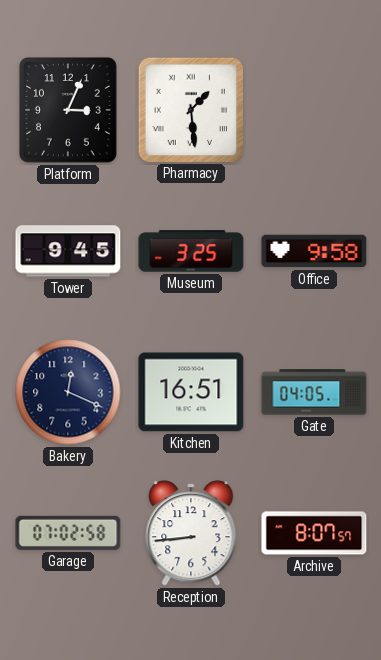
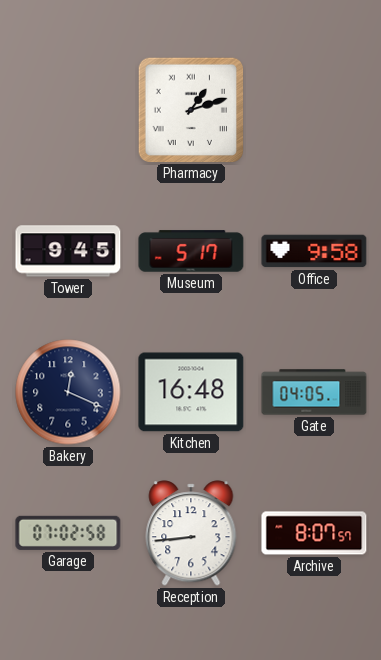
Platform: 3:04 -> none
Pharmacy: 1:29 -> 1:12
Museum: 3:25 -> 5:17
Kitchen: 16:51 -> 16:48
